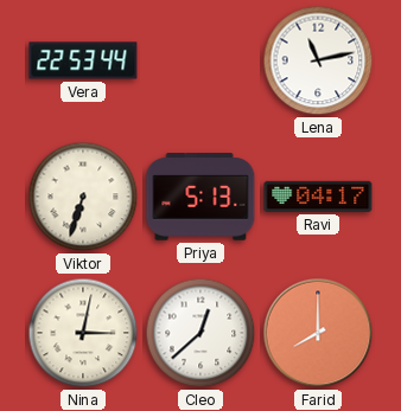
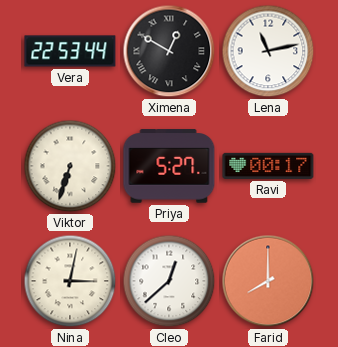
Ximena: none -> 12:50
Priya: 5:13 -> 5:27
Ravi: 04:17 -> 00:17
